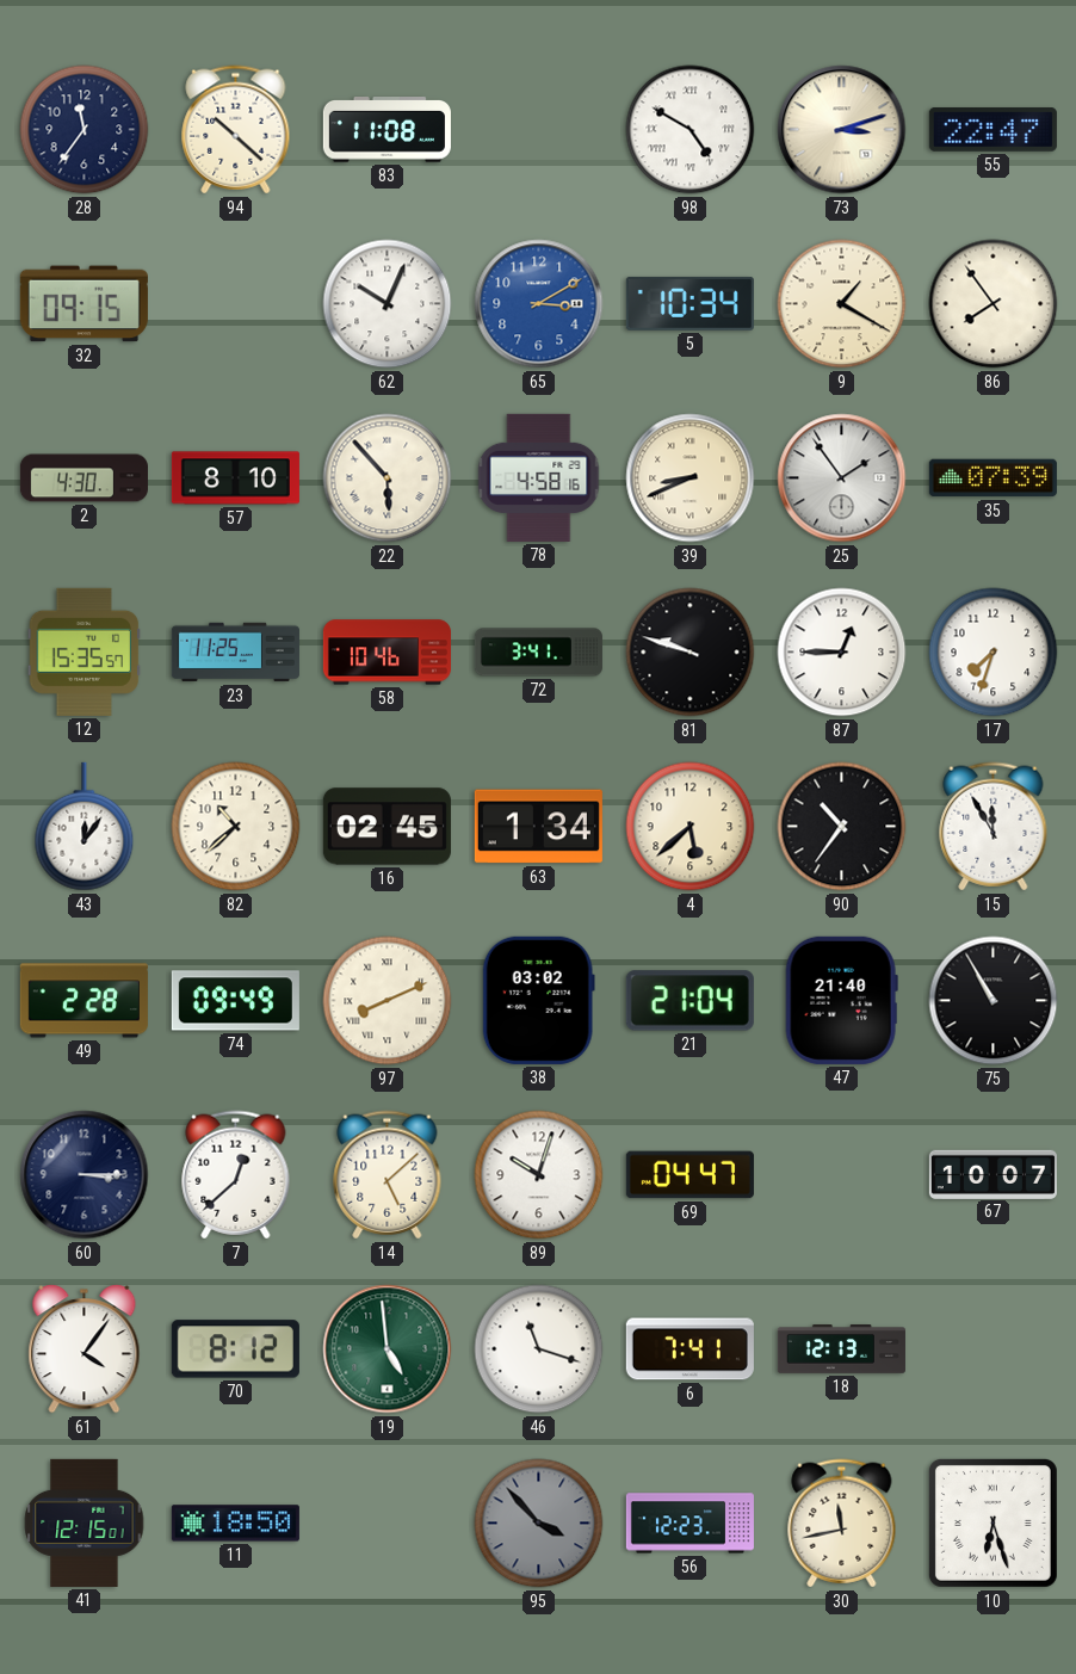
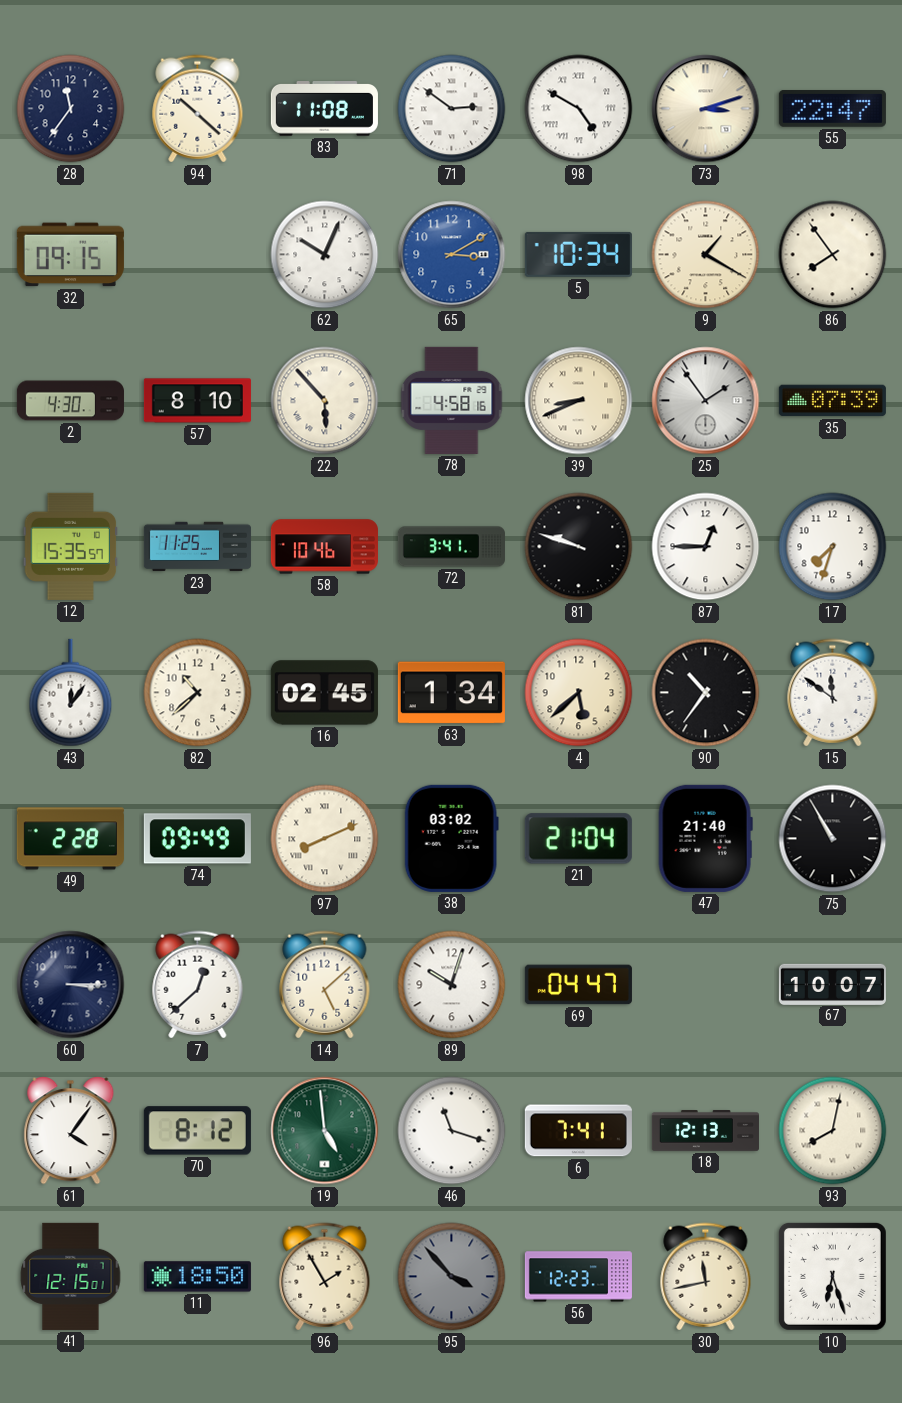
71: none -> 2:51
15: 11:55 -> 11:51
93: none -> 8:02
96: none -> 1:55
